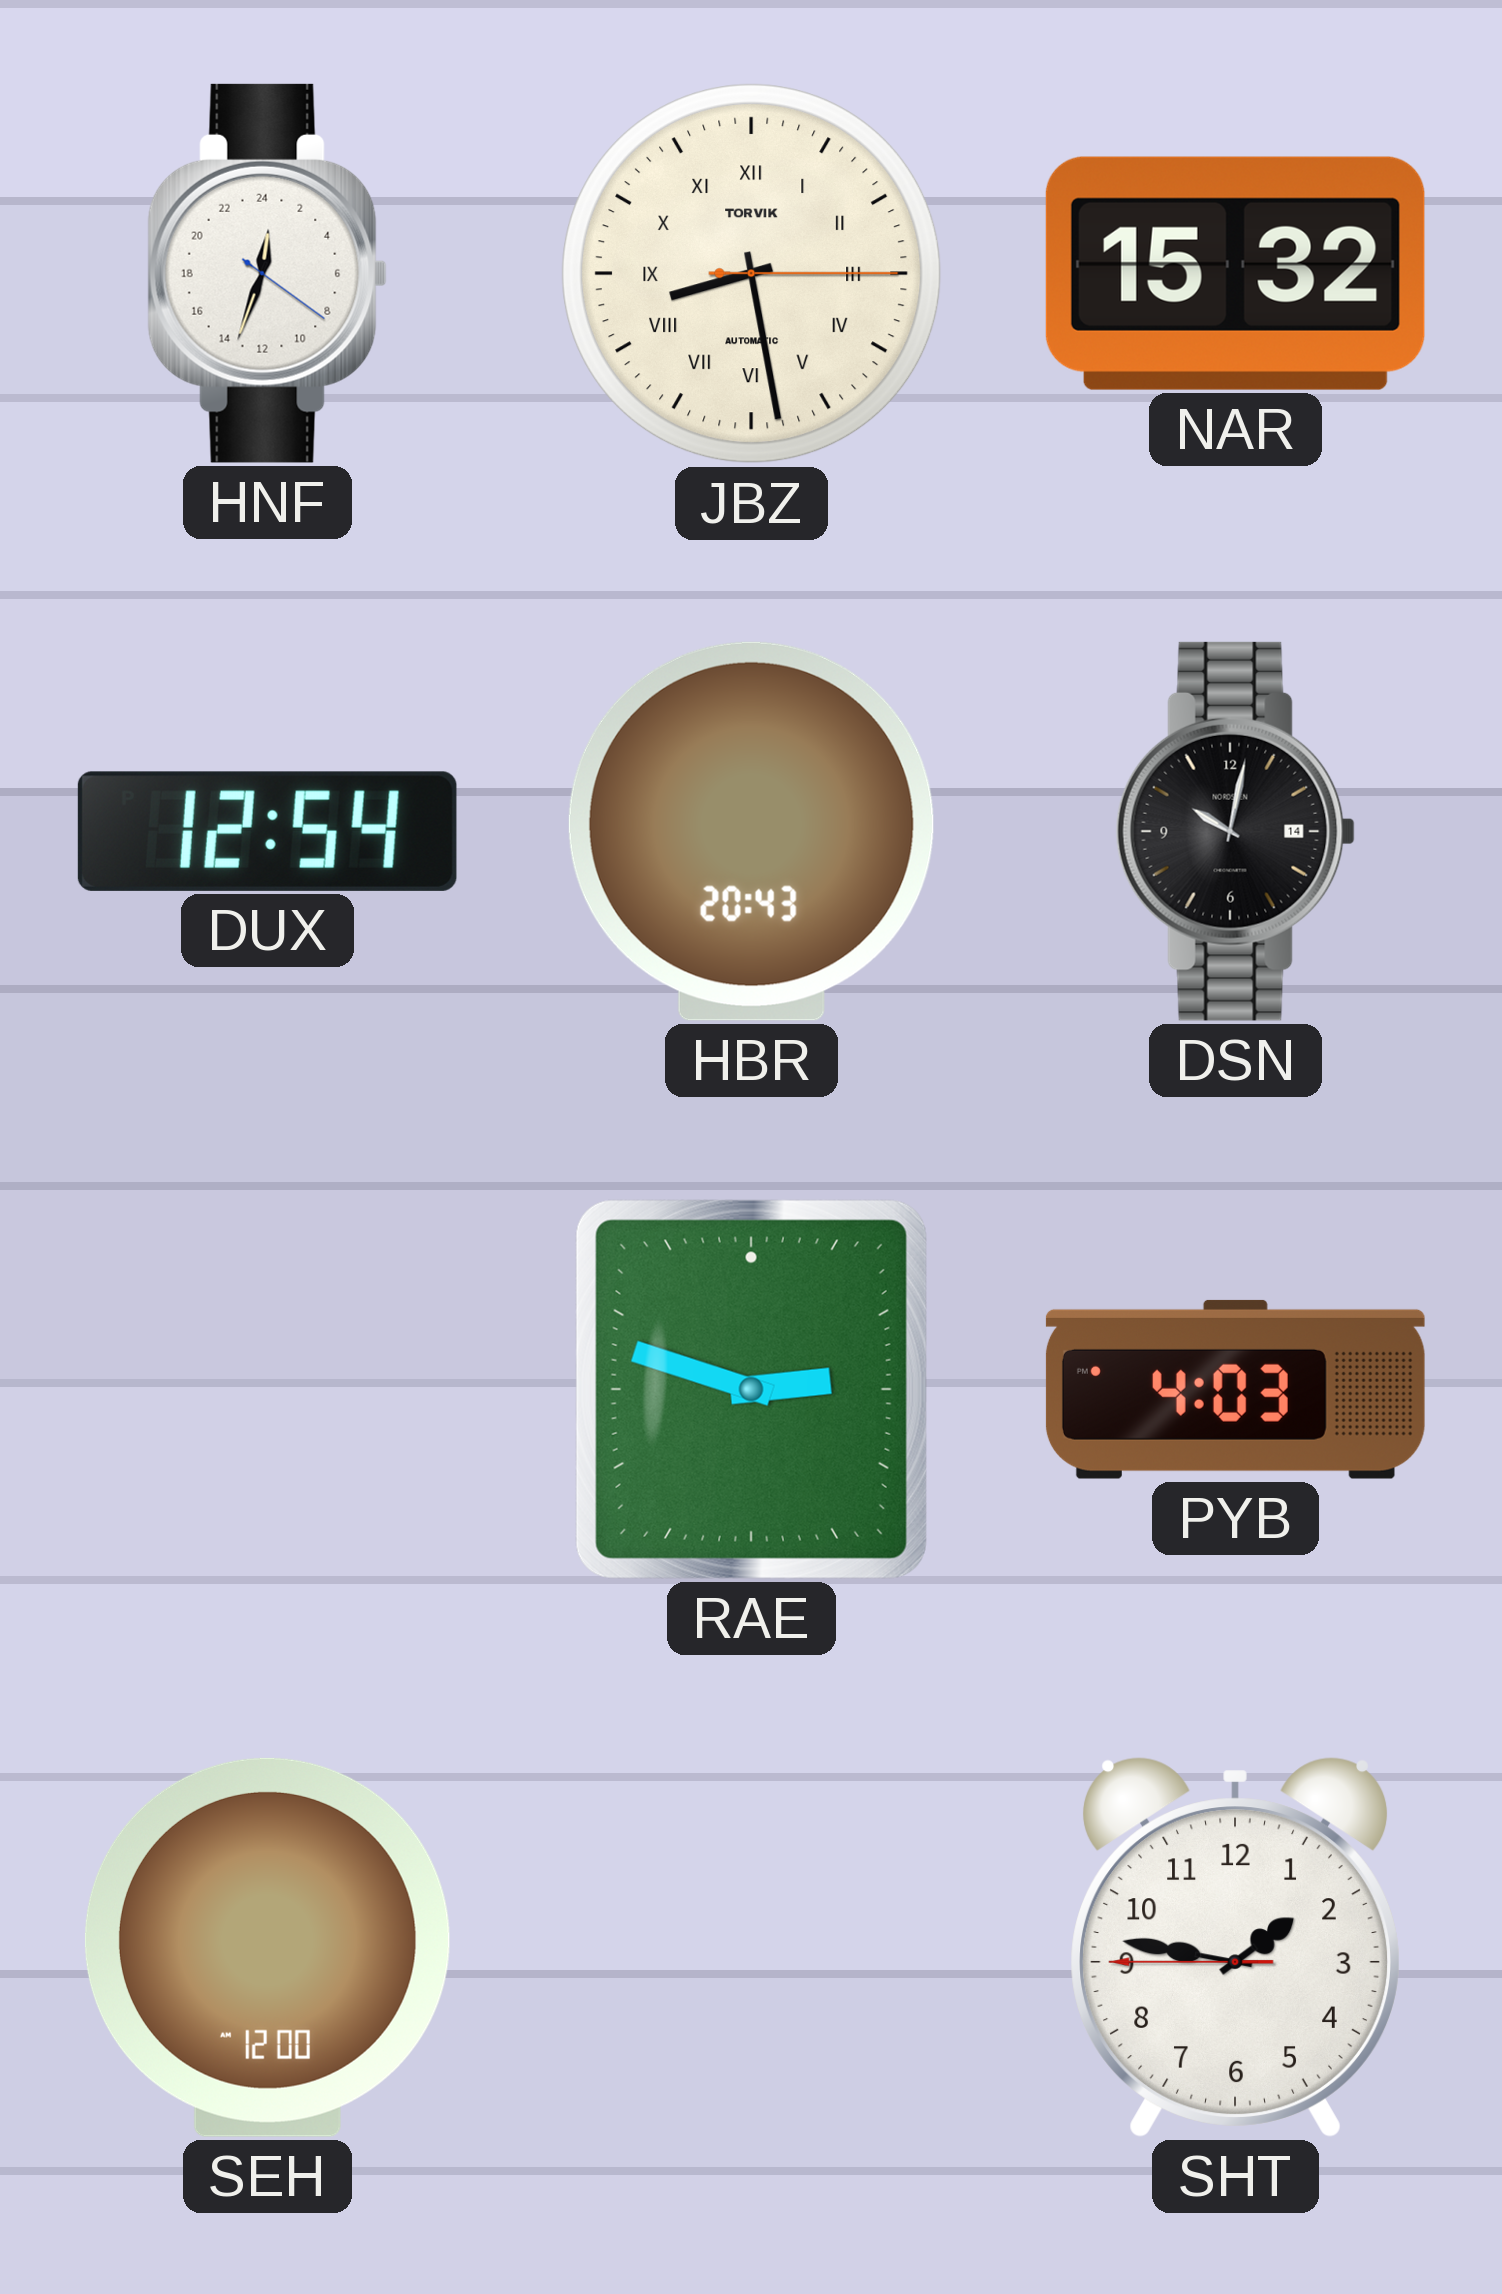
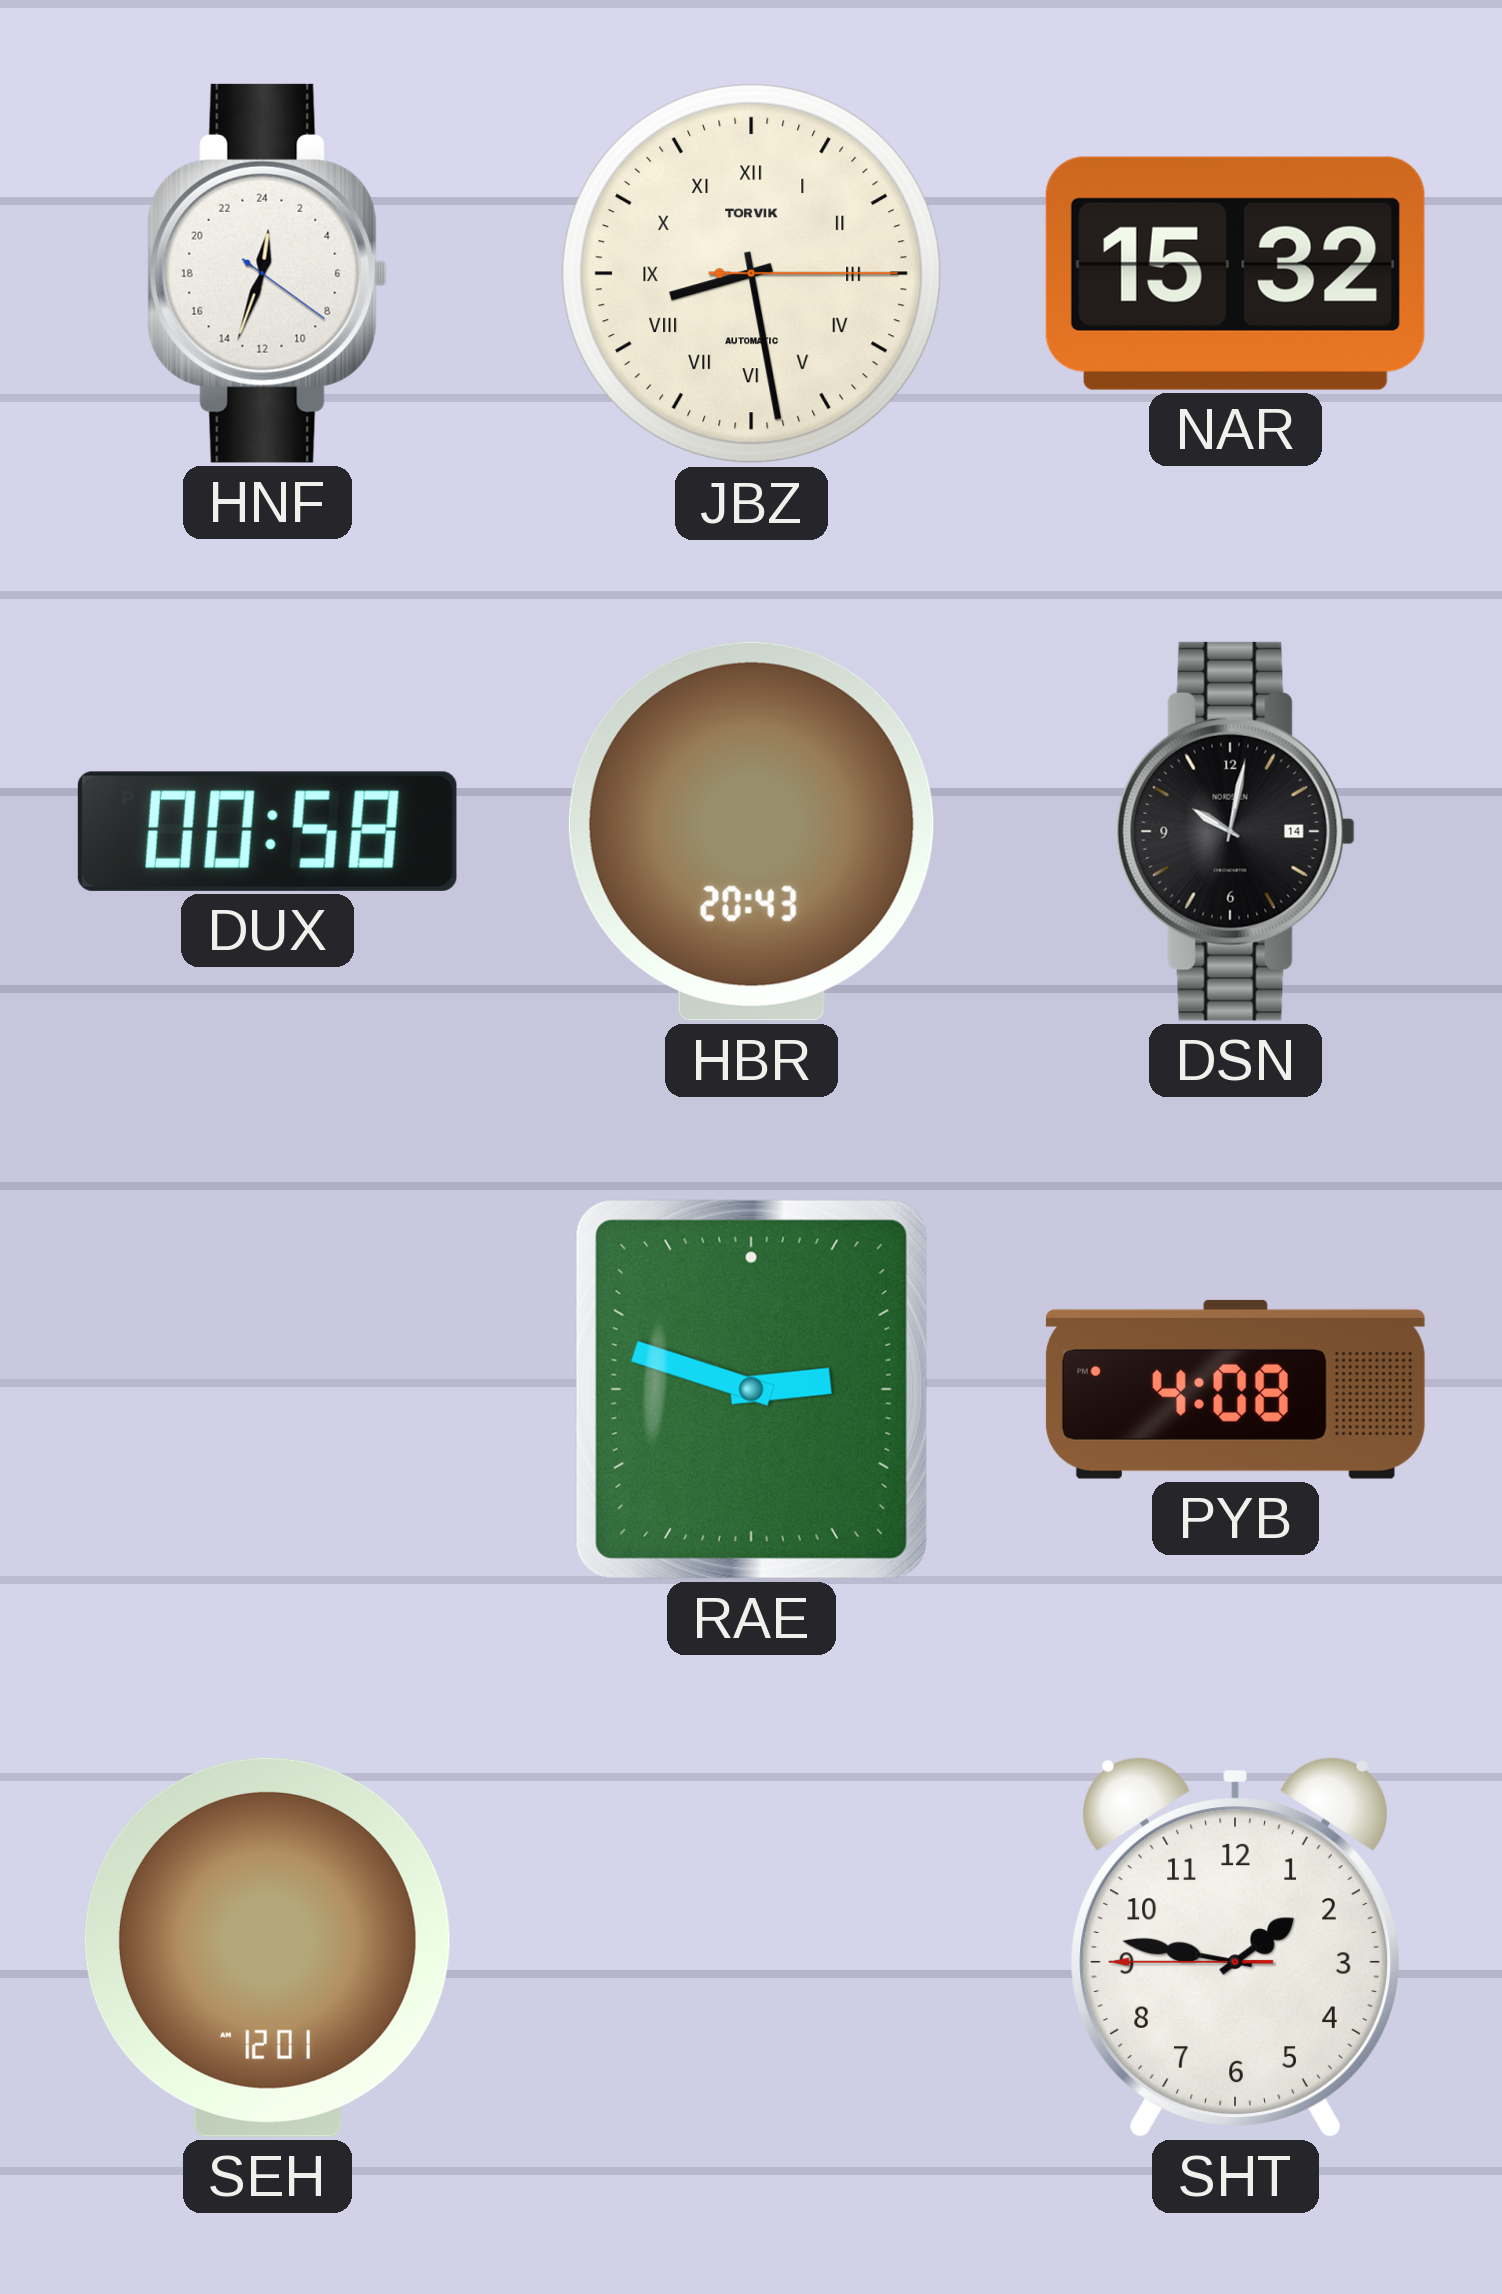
DUX: 12:54 -> 00:58
PYB: 4:03 -> 4:08
SEH: 12:00 -> 12:01
